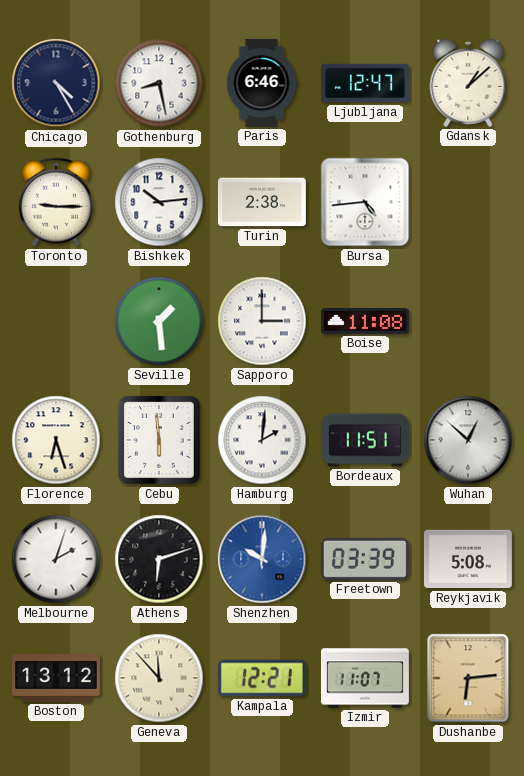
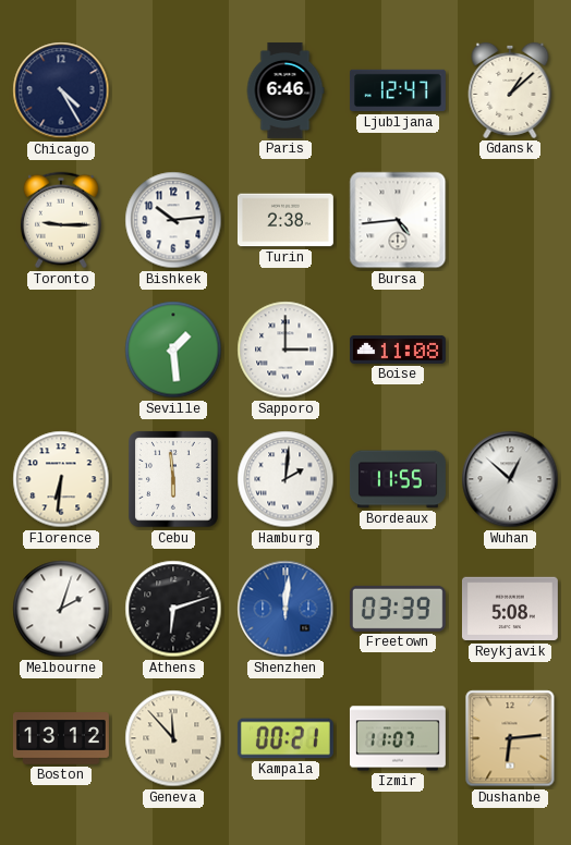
Gothenburg: 8:28 -> none
Florence: 6:27 -> 6:31
Bordeaux: 11:51 -> 11:55
Shenzhen: 10:01 -> 12:01
Kampala: 12:21 -> 00:21
